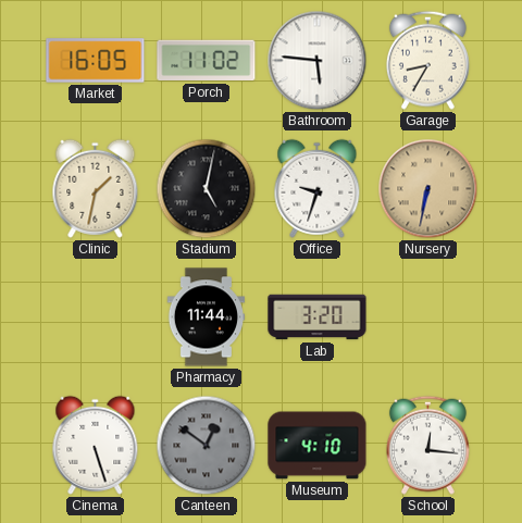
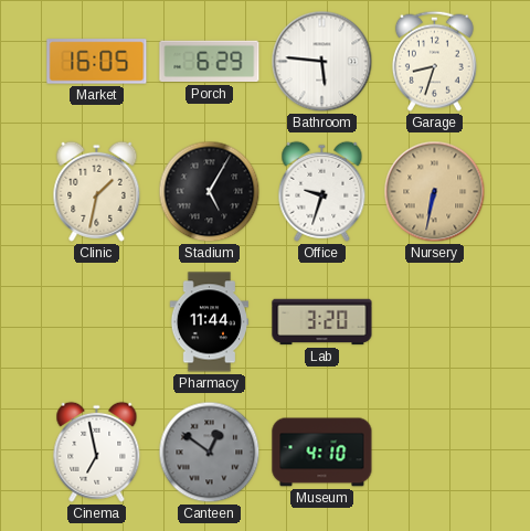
Porch: 11:02 -> 6:29
Garage: 8:35 -> 8:33
Stadium: 5:02 -> 5:05
Cinema: 5:27 -> 6:58
School: 12:16 -> none
